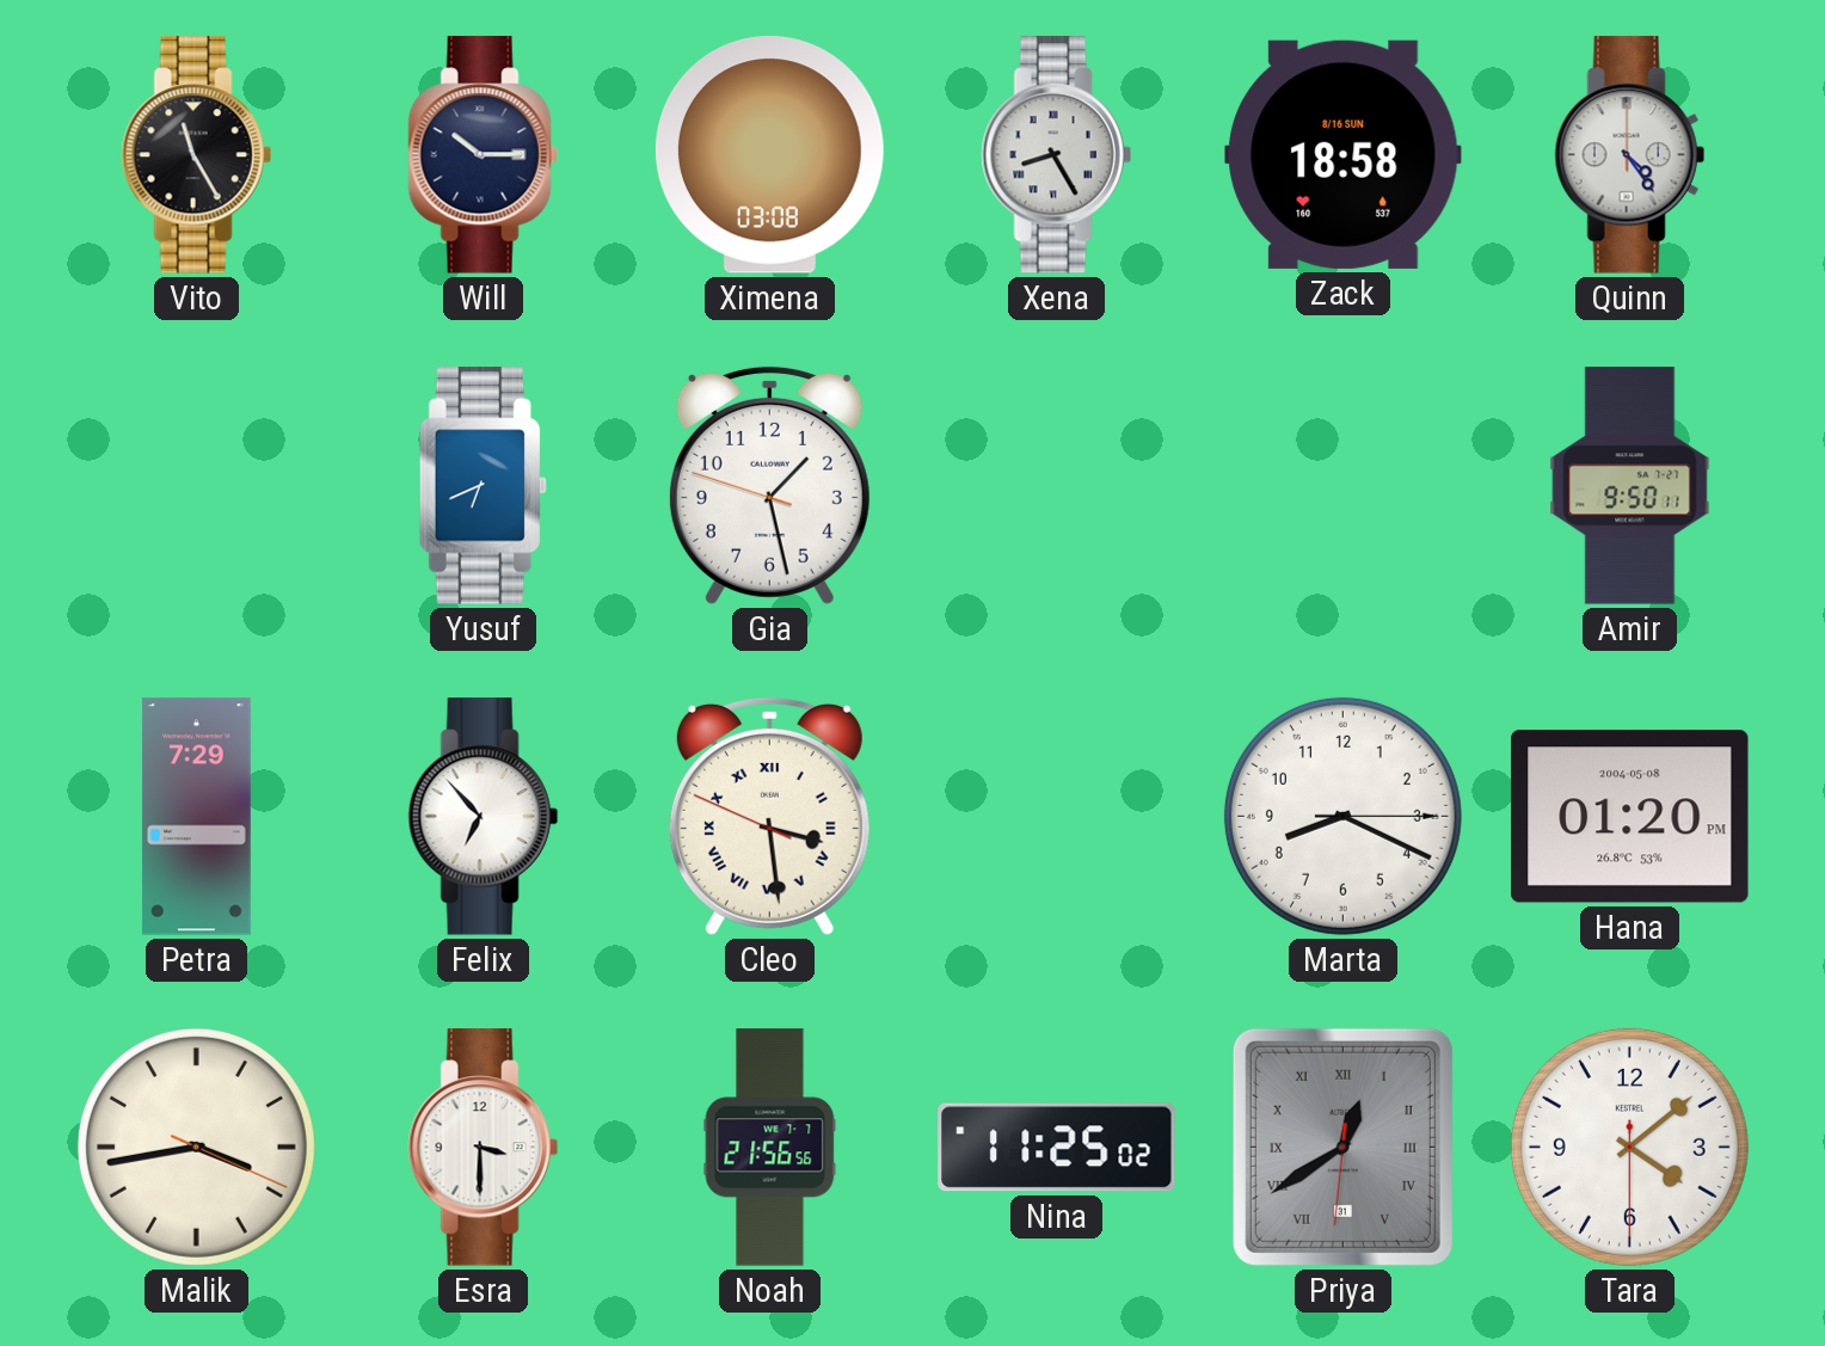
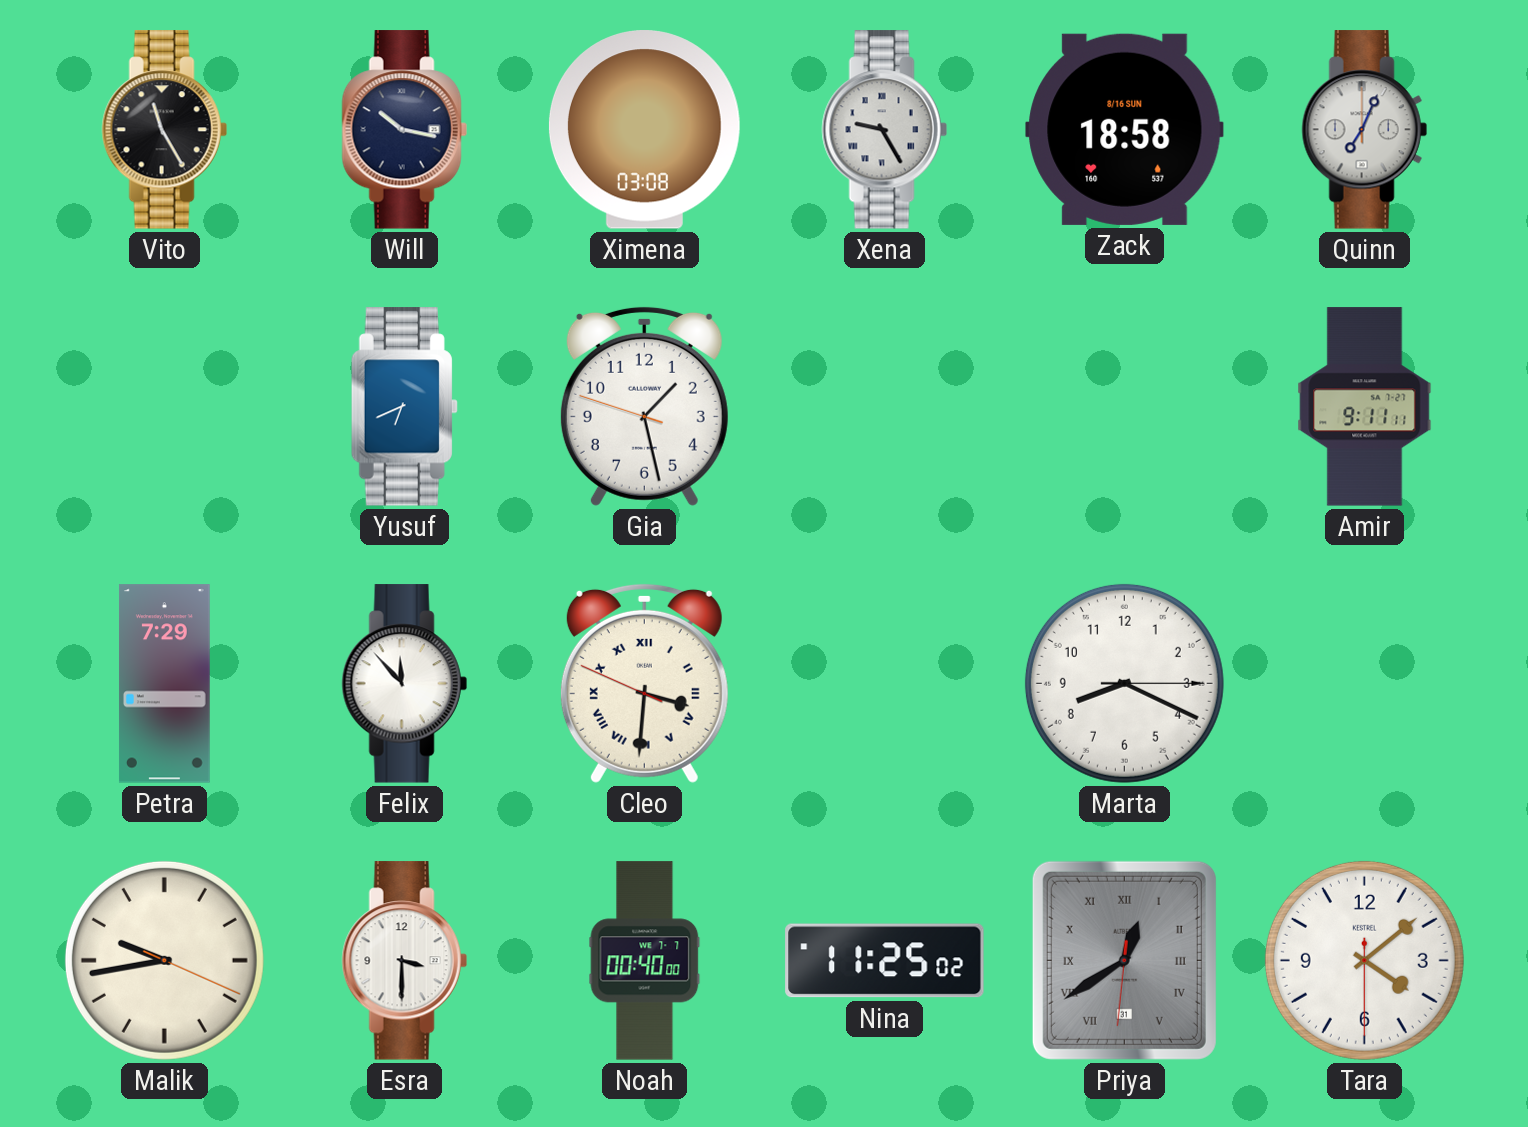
Will: 10:15 -> 10:17
Xena: 8:25 -> 9:25
Quinn: 4:24 -> 7:04
Amir: 9:50 -> 9:11
Felix: 6:53 -> 11:53
Cleo: 3:28 -> 3:30
Hana: 01:20 -> none
Malik: 3:43 -> 9:43
Noah: 21:56 -> 00:40
